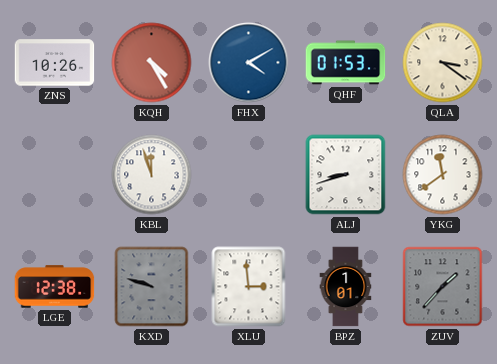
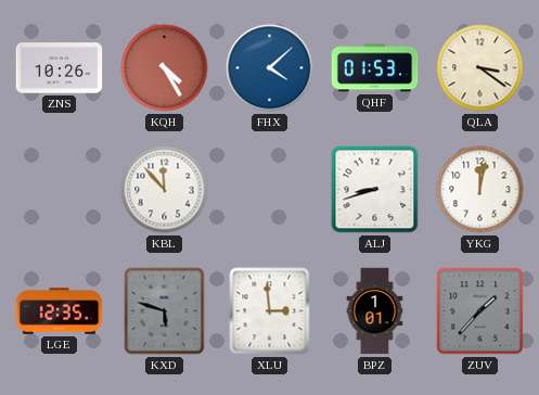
FHX: 4:10 -> 4:08
KBL: 11:57 -> 11:53
YKG: 11:39 -> 12:02
LGE: 12:38 -> 12:35
KXD: 9:48 -> 5:48
